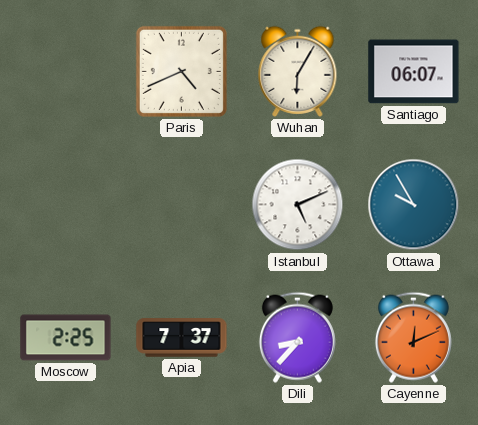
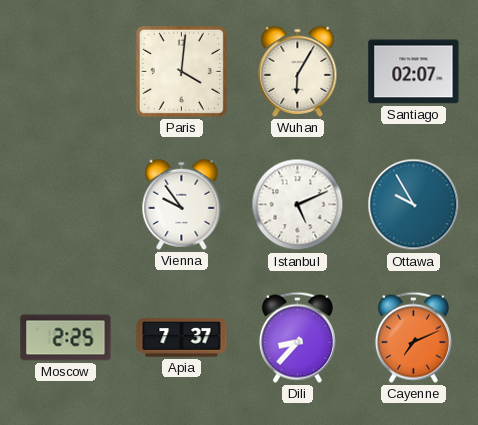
Paris: 4:41 -> 4:01
Santiago: 06:07 -> 02:07
Vienna: none -> 9:54
Cayenne: 12:11 -> 7:11
